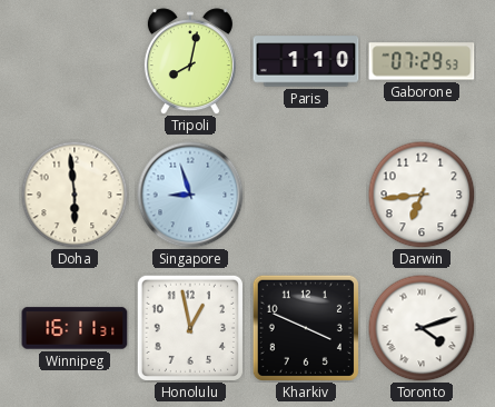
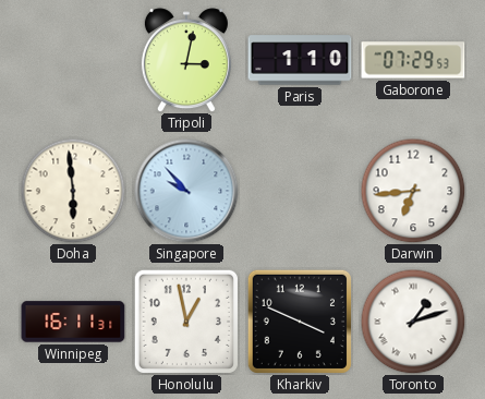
Tripoli: 8:02 -> 3:02
Singapore: 8:57 -> 9:53
Toronto: 4:12 -> 1:12
